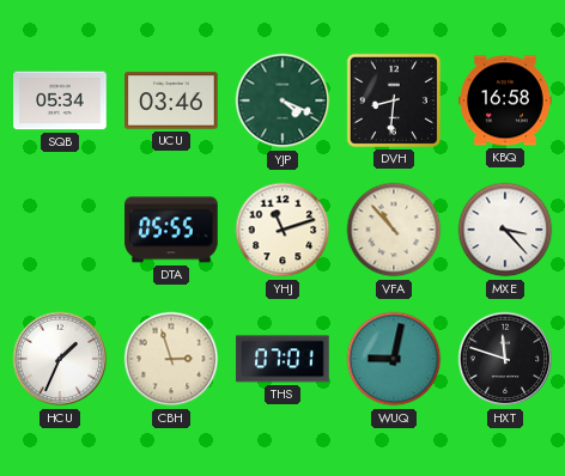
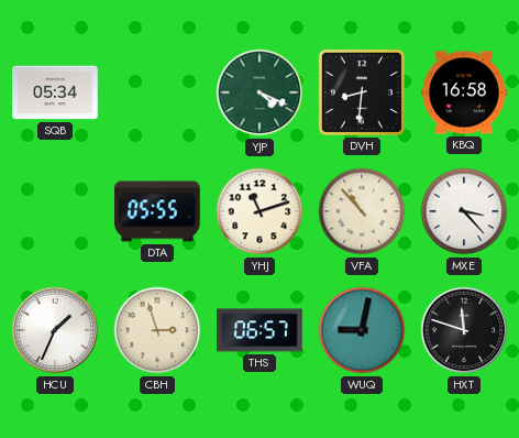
UCU: 03:46 -> none
THS: 07:01 -> 06:57
